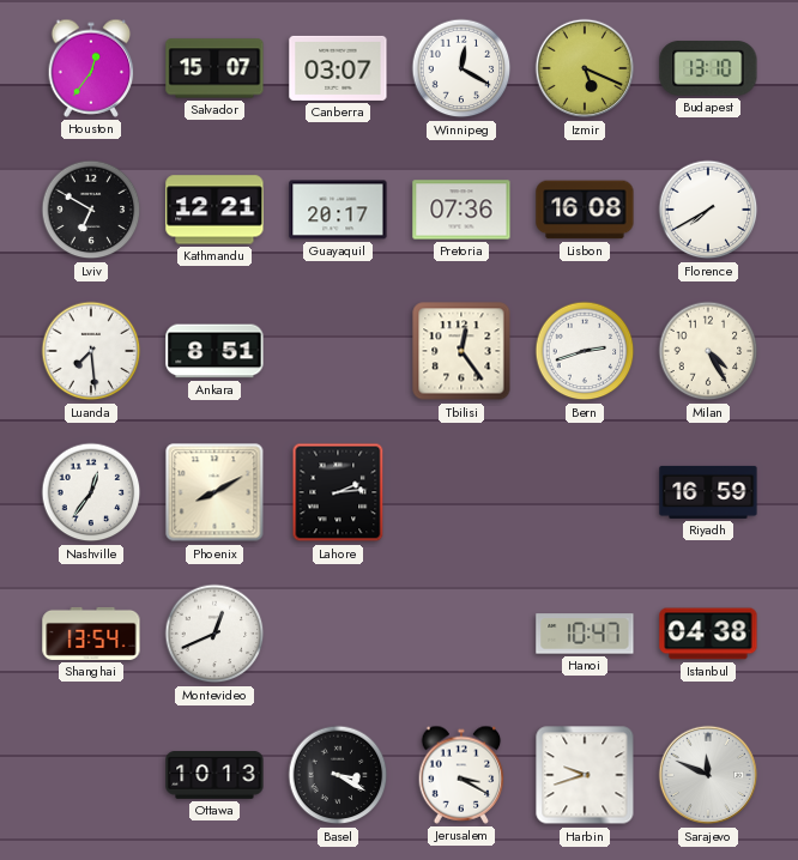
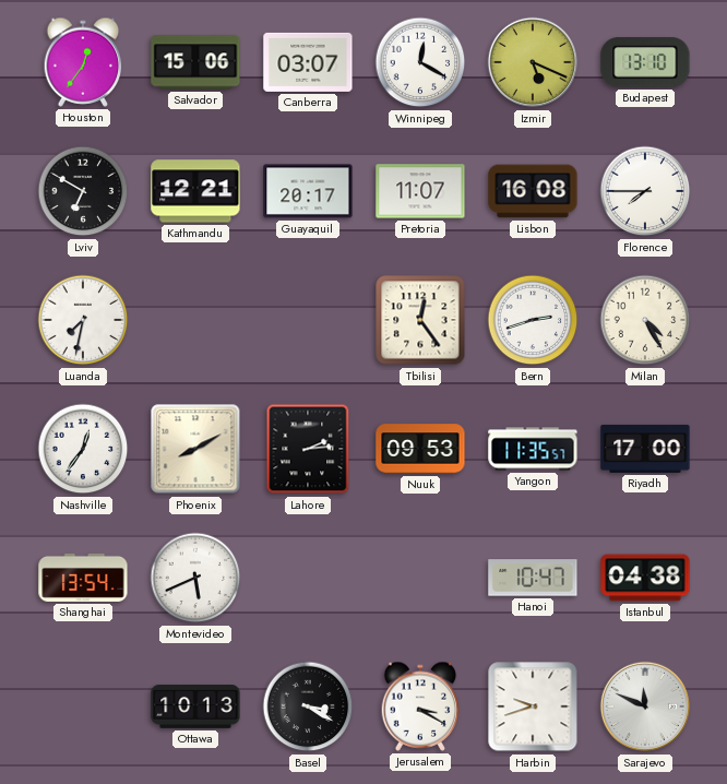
Salvador: 15:07 -> 15:06
Pretoria: 07:36 -> 11:07
Florence: 7:40 -> 7:45
Luanda: 7:29 -> 7:32
Ankara: 8:51 -> none
Nuuk: none -> 09:53
Yangon: none -> 11:35
Riyadh: 16:59 -> 17:00
Montevideo: 12:41 -> 5:41
